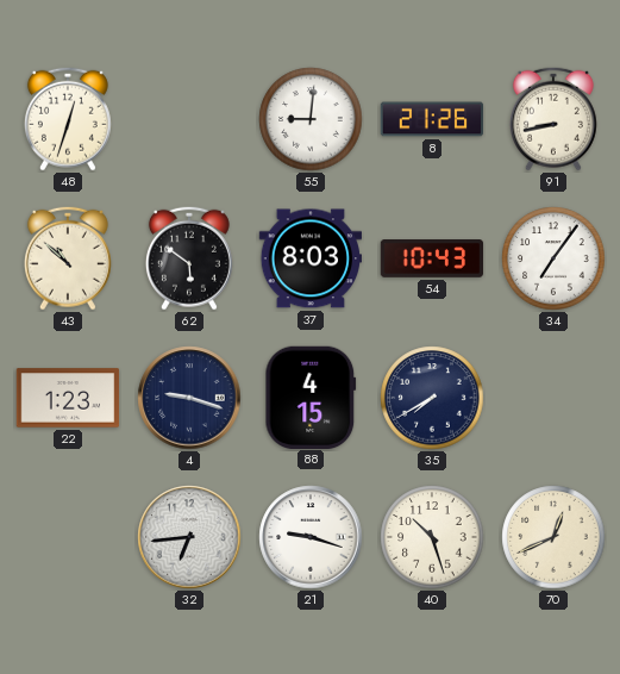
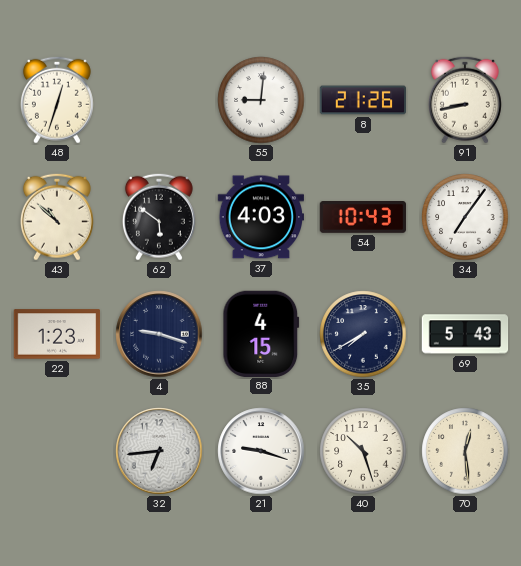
37: 8:03 -> 4:03
69: none -> 5:43
70: 12:41 -> 12:29
